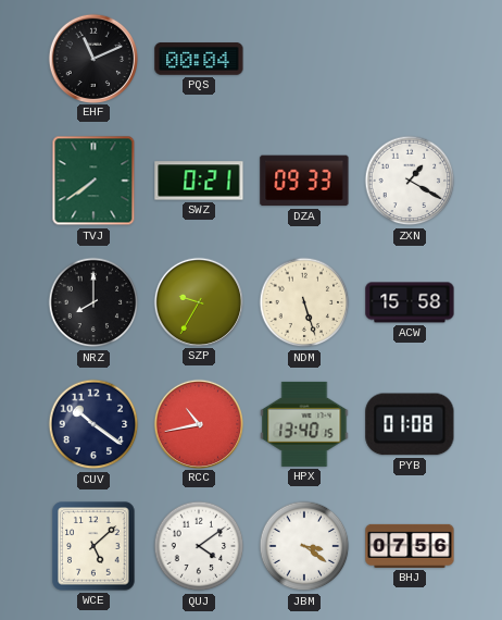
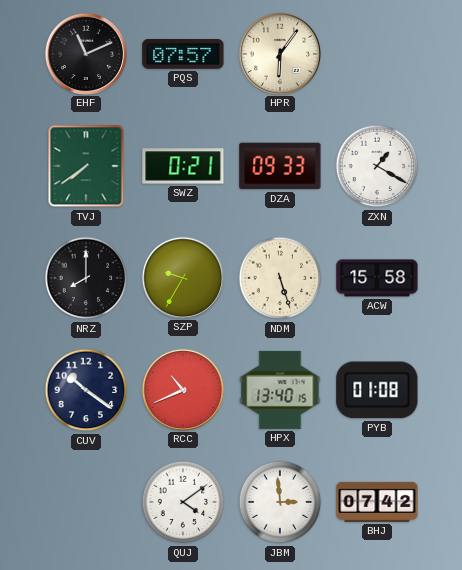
PQS: 00:04 -> 07:57
HPR: none -> 6:06
RCC: 10:43 -> 10:41
WCE: 5:08 -> none
JBM: 3:21 -> 2:59
BHJ: 07:56 -> 07:42
